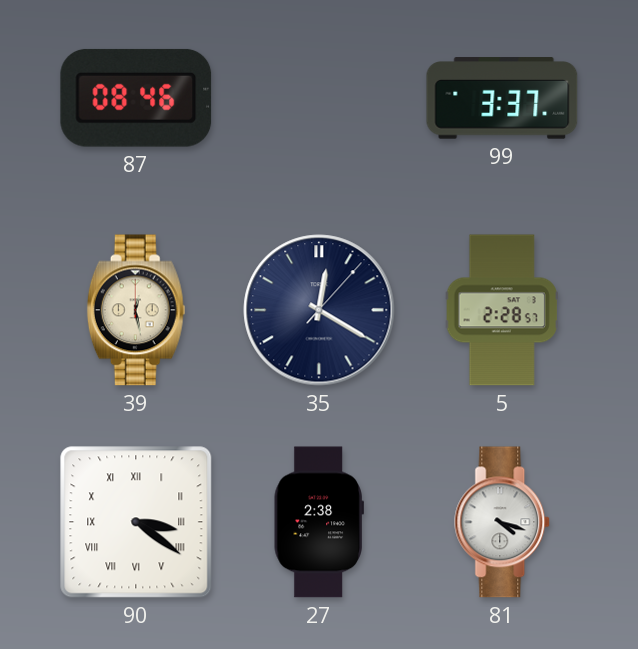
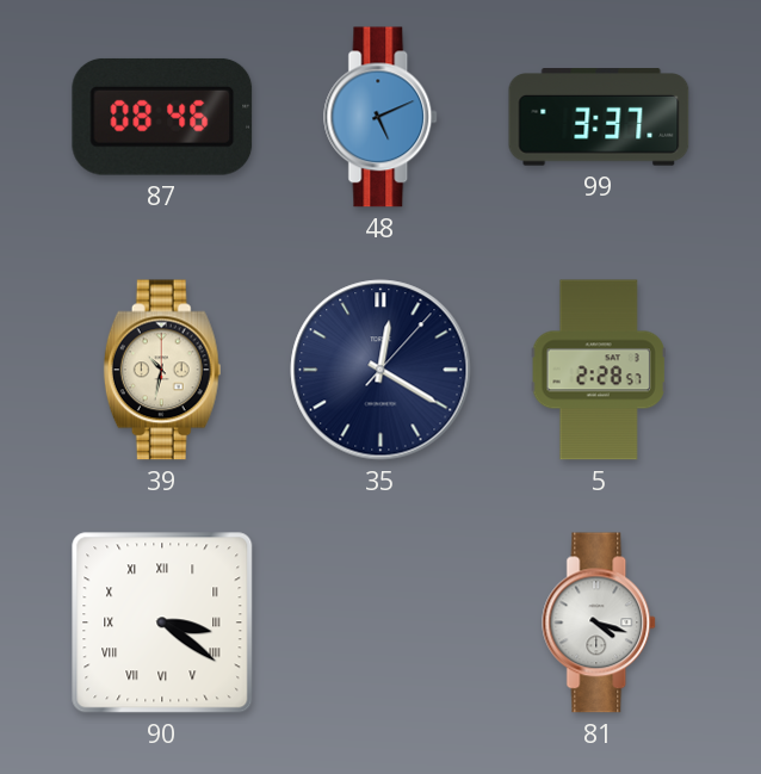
48: none -> 5:11
39: 12:28 -> 10:32
27: 2:38 -> none
